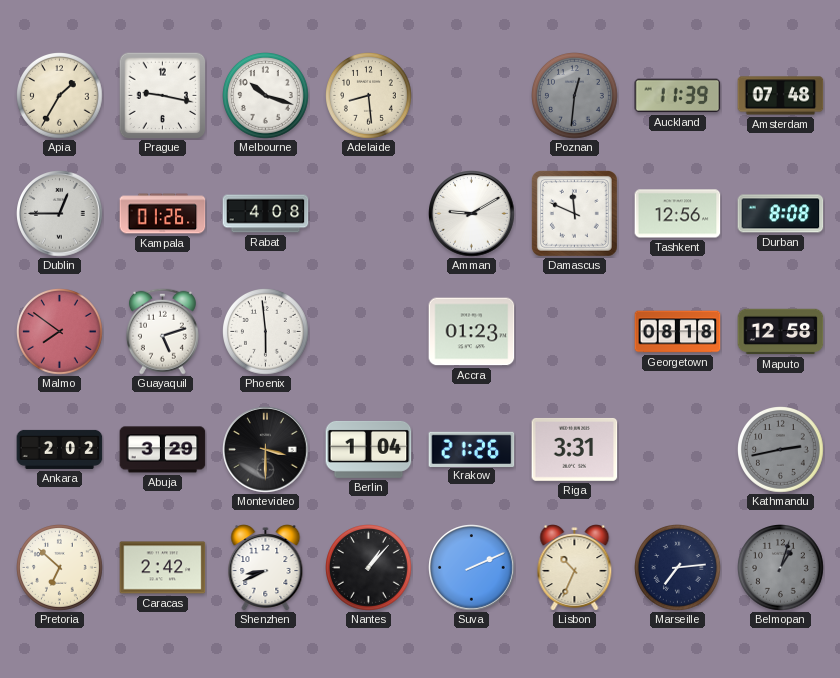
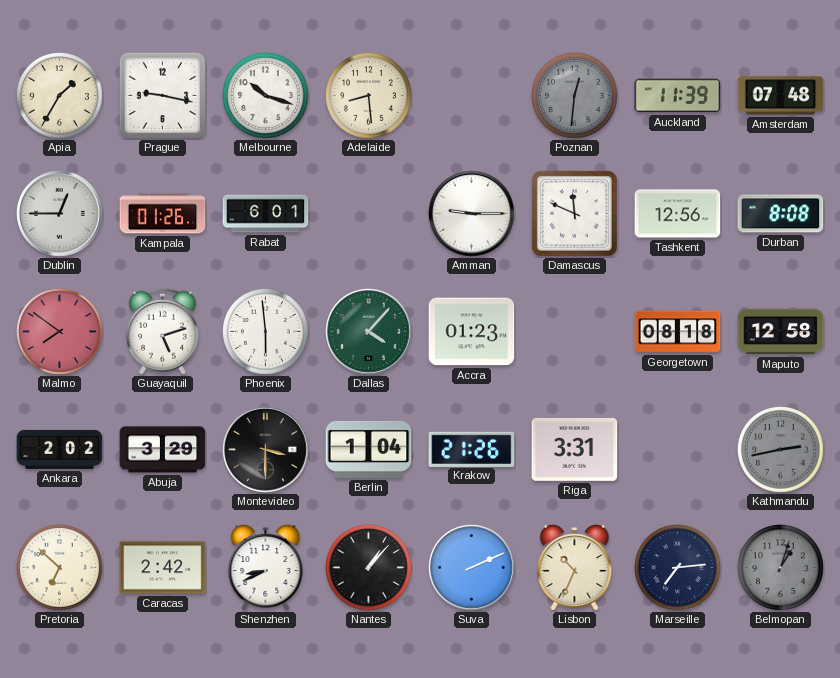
Rabat: 4:08 -> 6:01
Amman: 9:10 -> 9:15
Dallas: none -> 4:07
